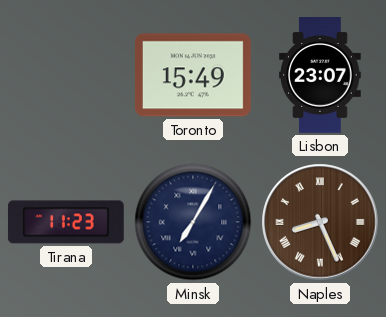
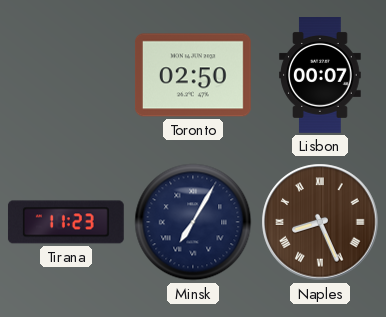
Toronto: 15:49 -> 02:50
Lisbon: 23:07 -> 00:07
